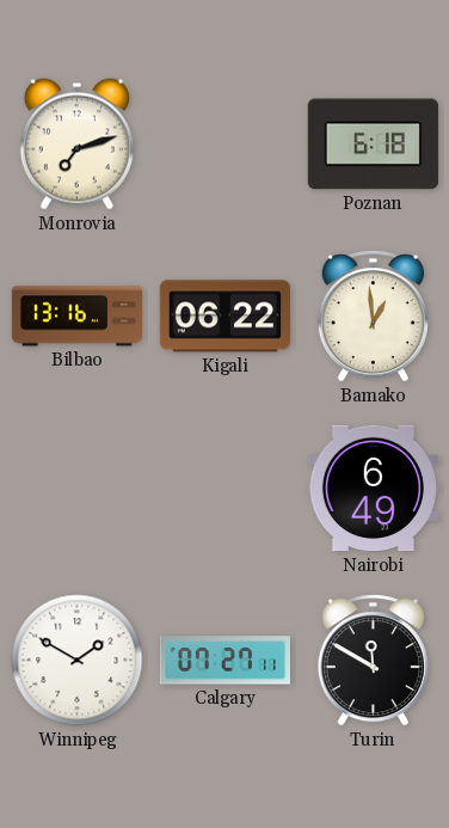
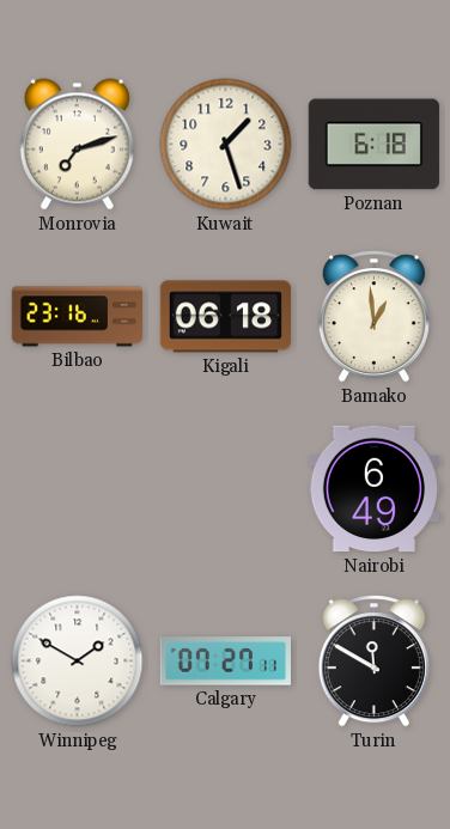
Kuwait: none -> 1:27
Bilbao: 13:16 -> 23:16
Kigali: 06:22 -> 06:18
